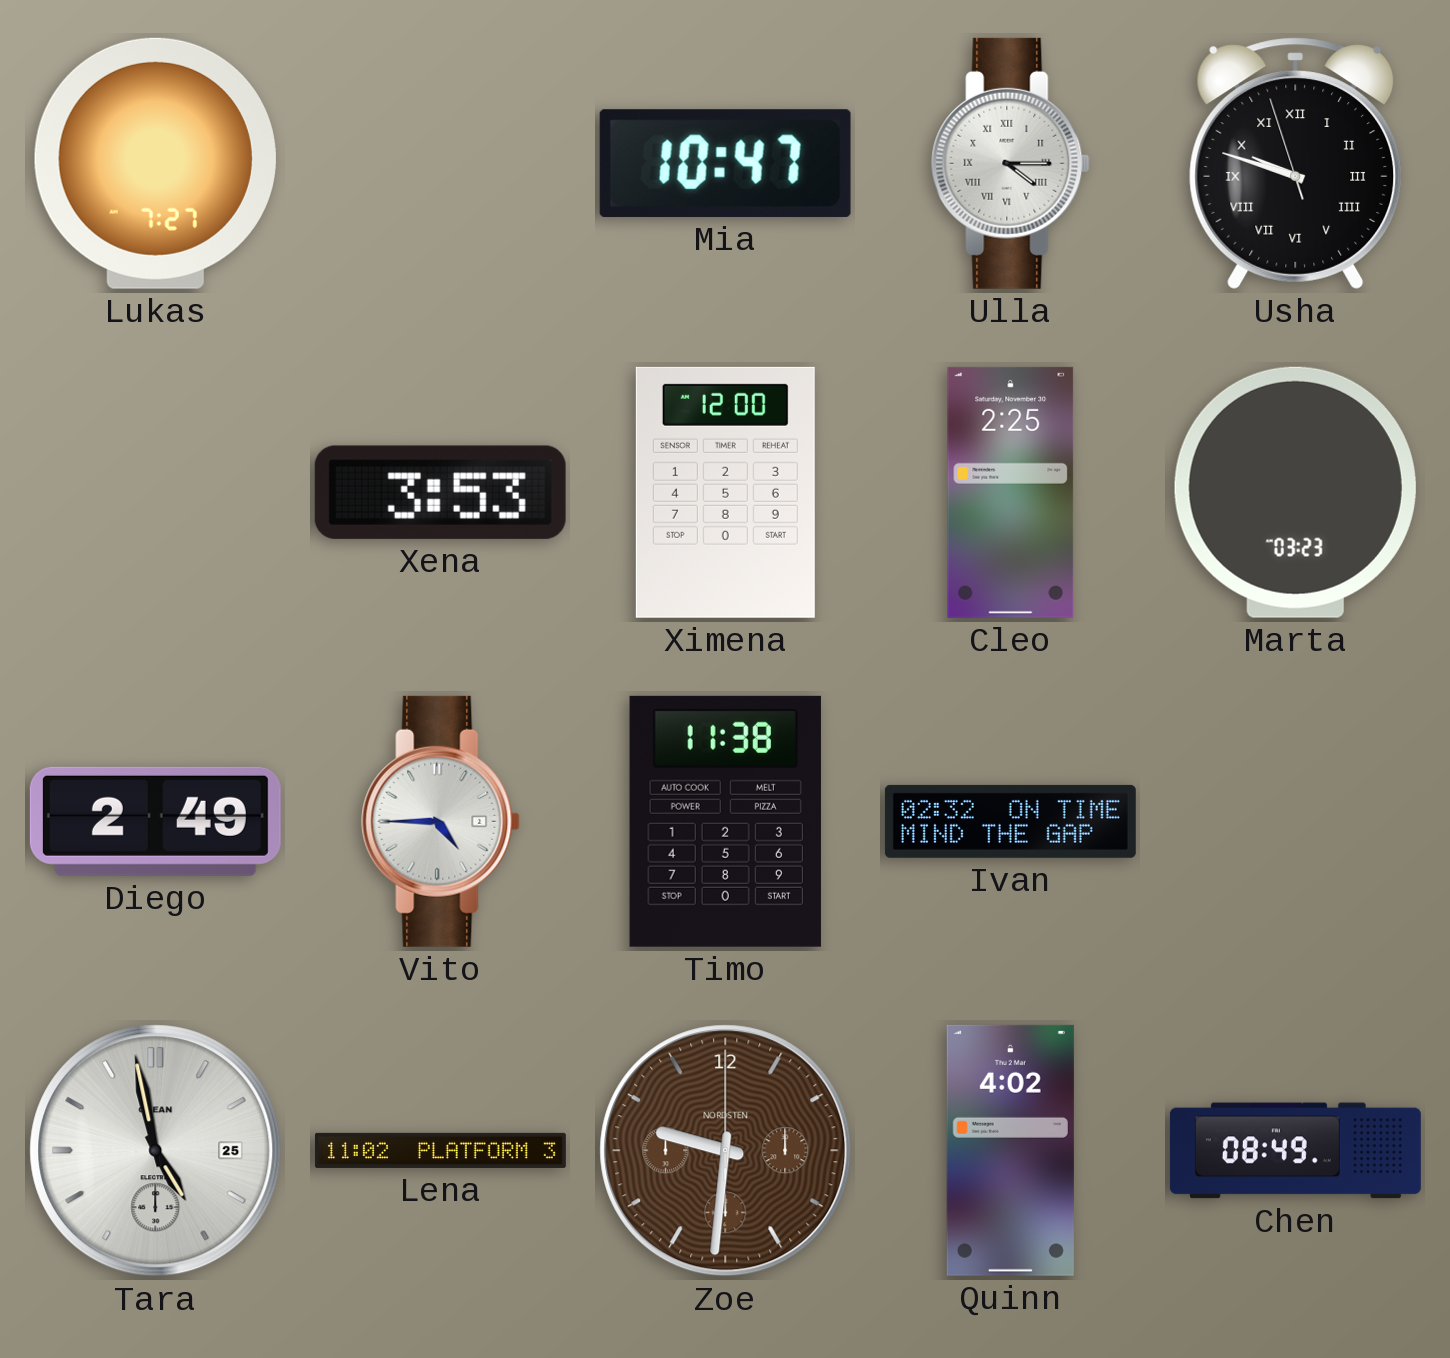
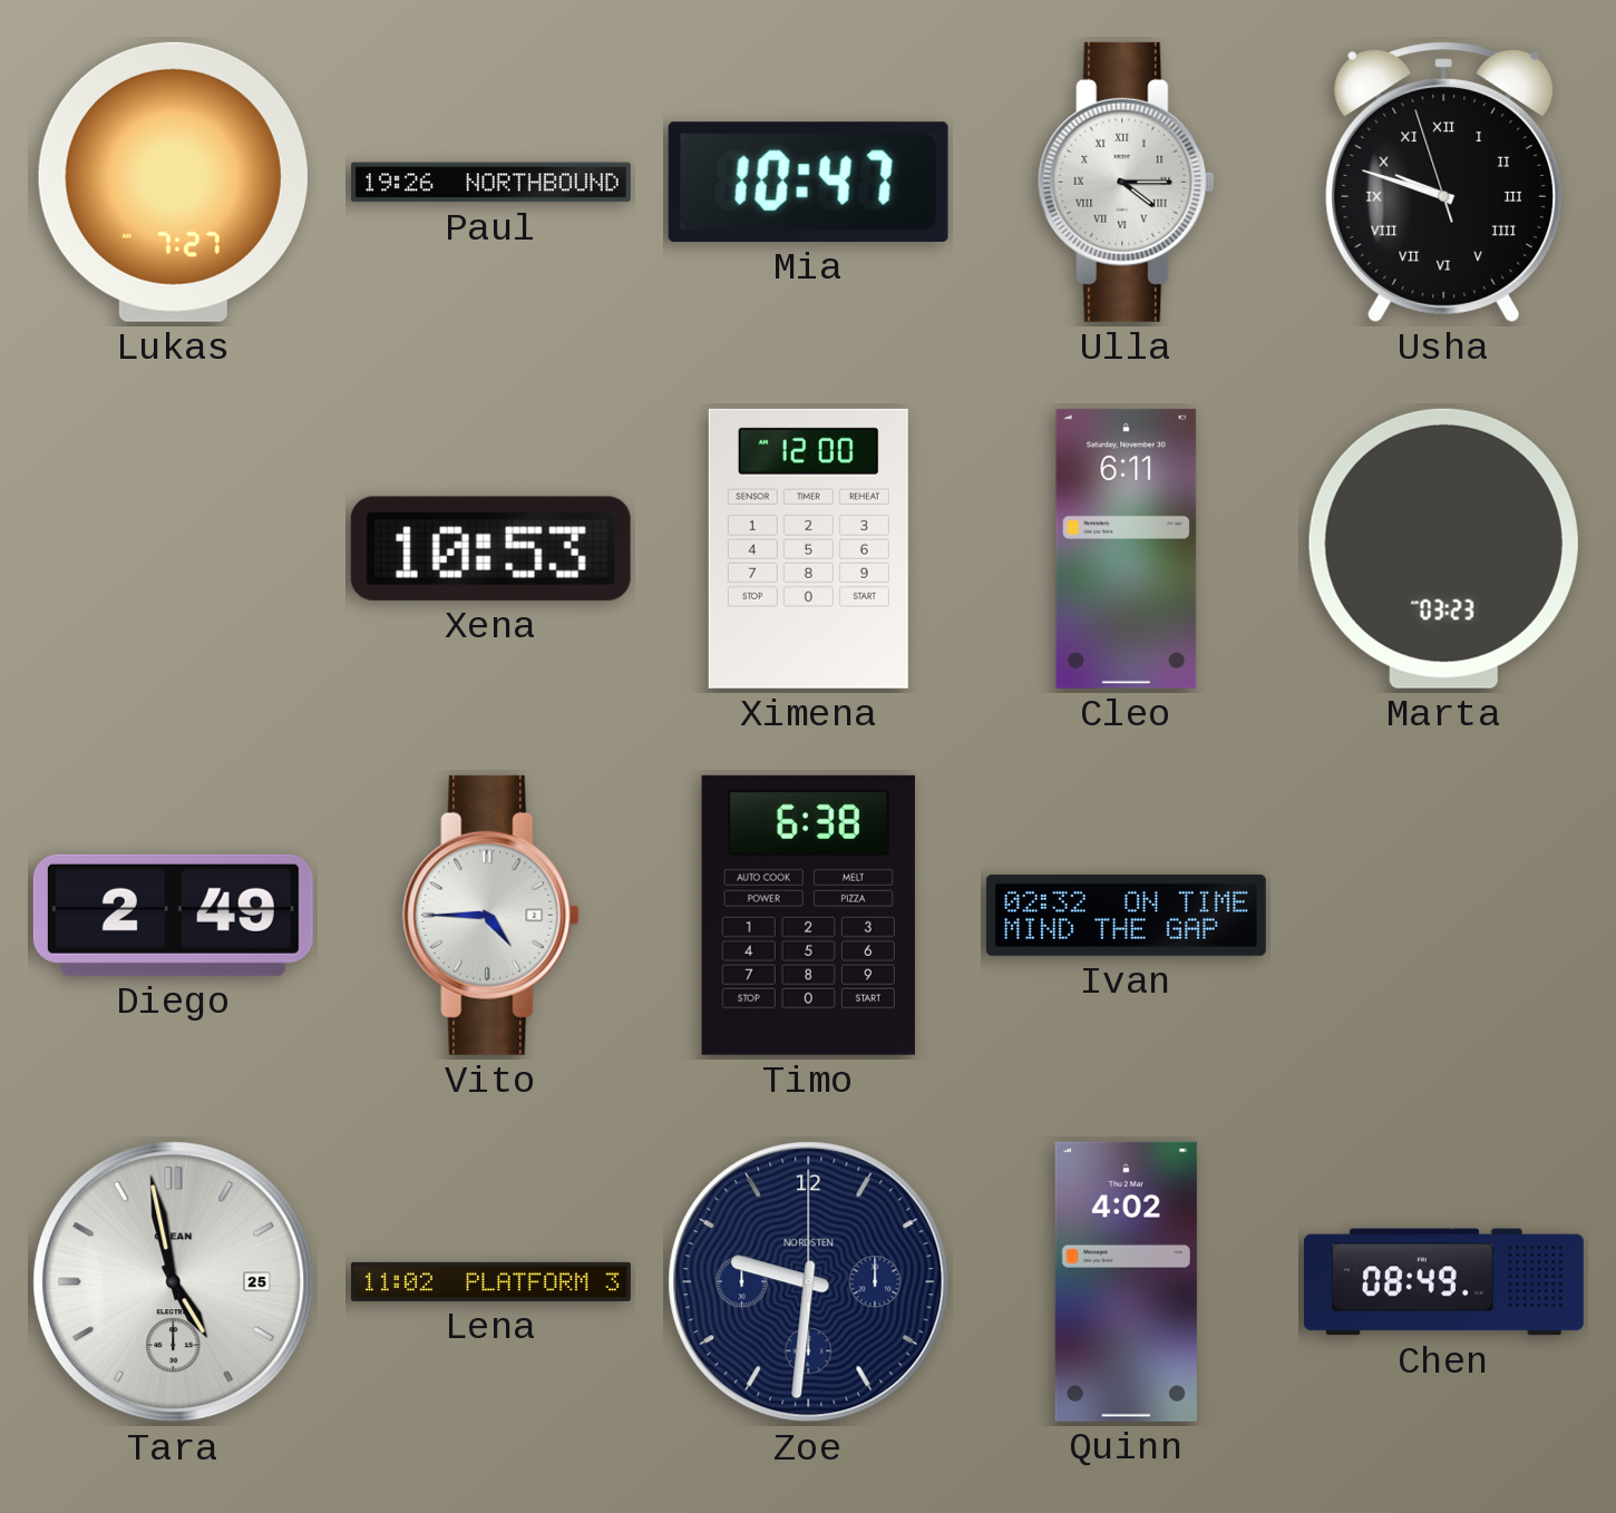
Paul: none -> 19:26
Xena: 3:53 -> 10:53
Cleo: 2:25 -> 6:11
Timo: 11:38 -> 6:38
Zoe dial: brown -> navy
